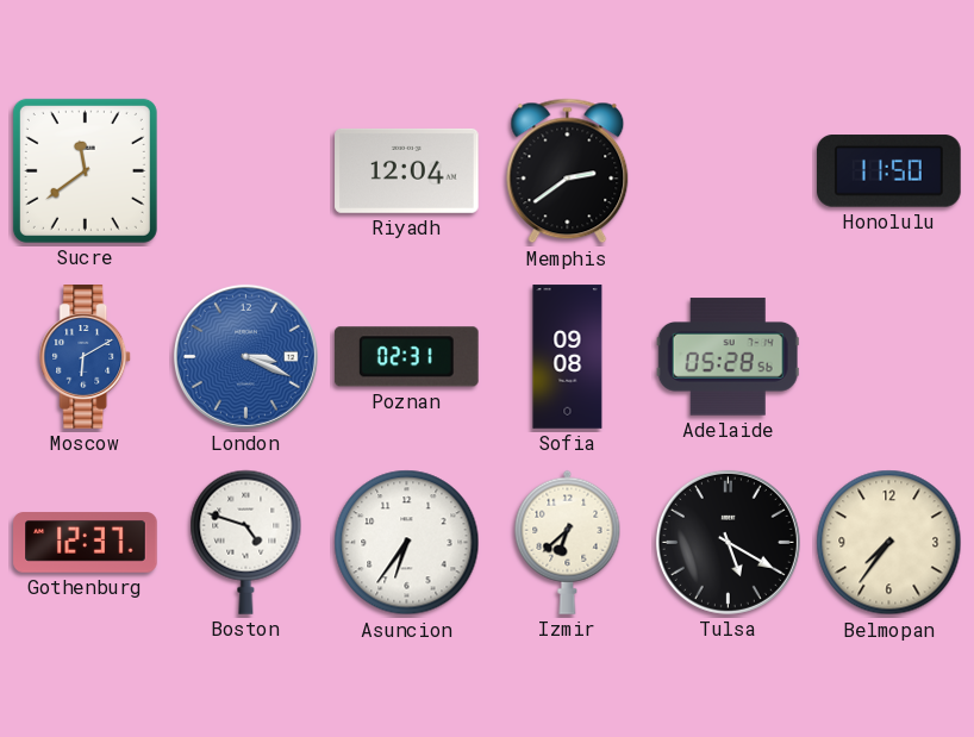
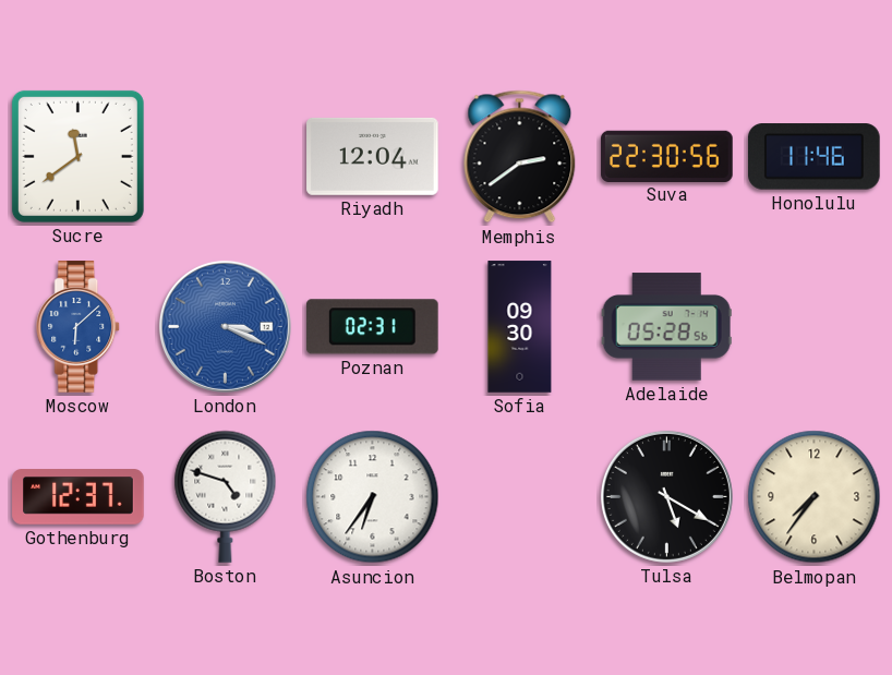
Suva: none -> 22:30
Honolulu: 11:50 -> 11:46
Moscow: 6:10 -> 6:08
Sofia: 09:08 -> 09:30
Izmir: 6:38 -> none
